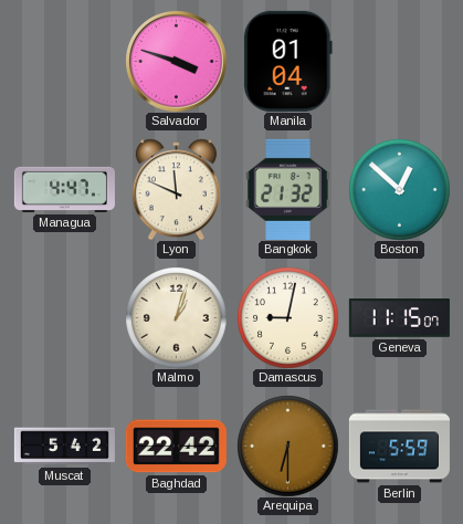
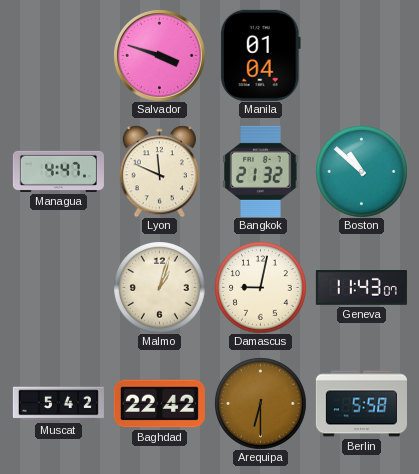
Boston: 12:52 -> 10:52
Geneva: 11:15 -> 11:43
Berlin: 5:59 -> 5:58
